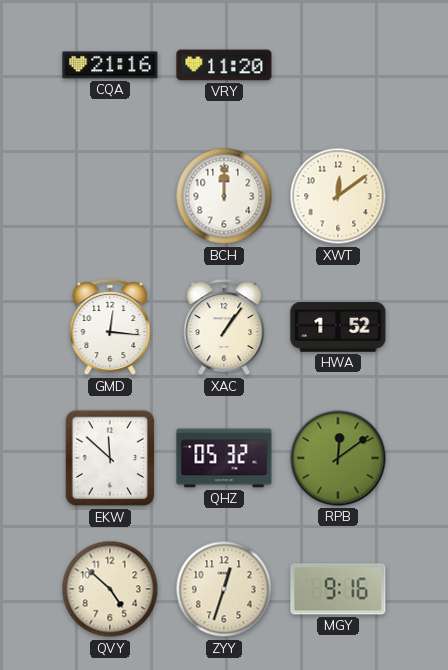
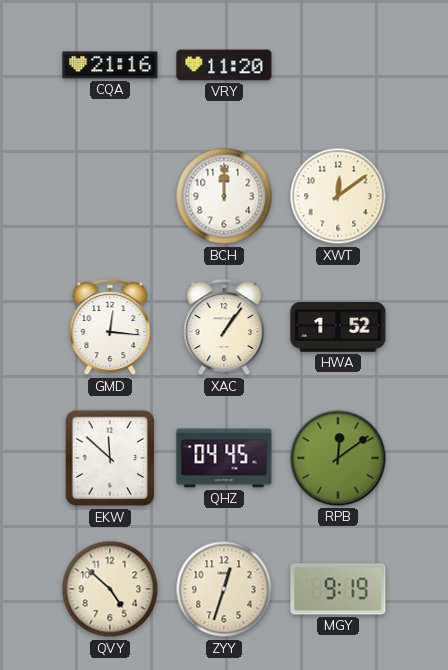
QHZ: 05:32 -> 04:45
MGY: 9:16 -> 9:19
